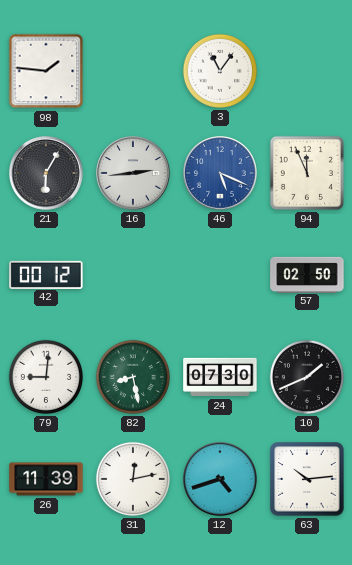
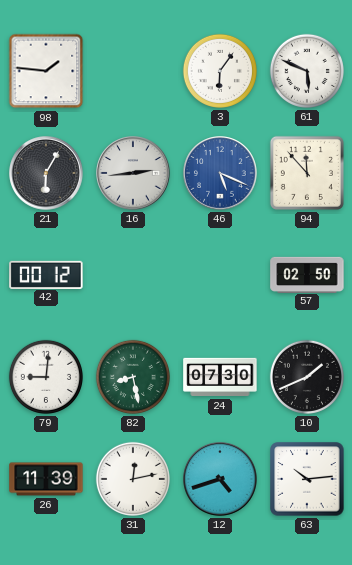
3: 11:06 -> 6:06
61: none -> 5:49
94: 11:56 -> 11:53
